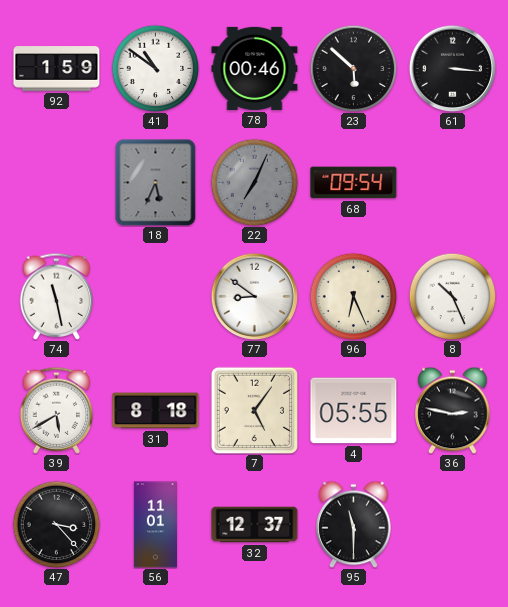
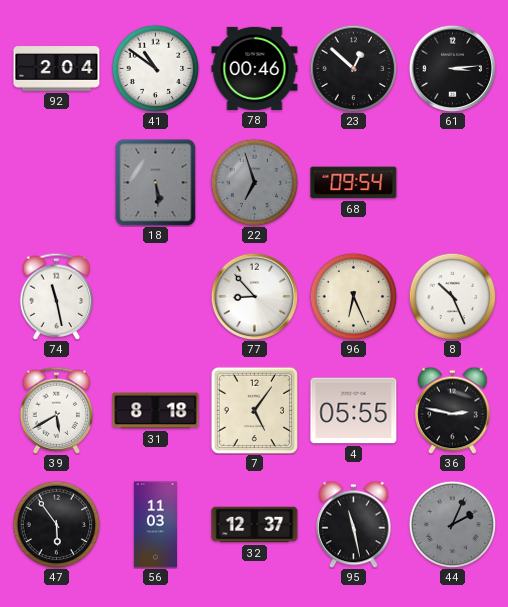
92: 1:59 -> 2:04
23: 5:52 -> 12:52
61: 3:16 -> 3:14
18: 5:34 -> 5:29
22: 7:04 -> 6:57
77: 8:51 -> 8:53
47: 3:23 -> 5:54
56: 11:01 -> 11:03
95: 11:30 -> 11:28
44: none -> 2:04
